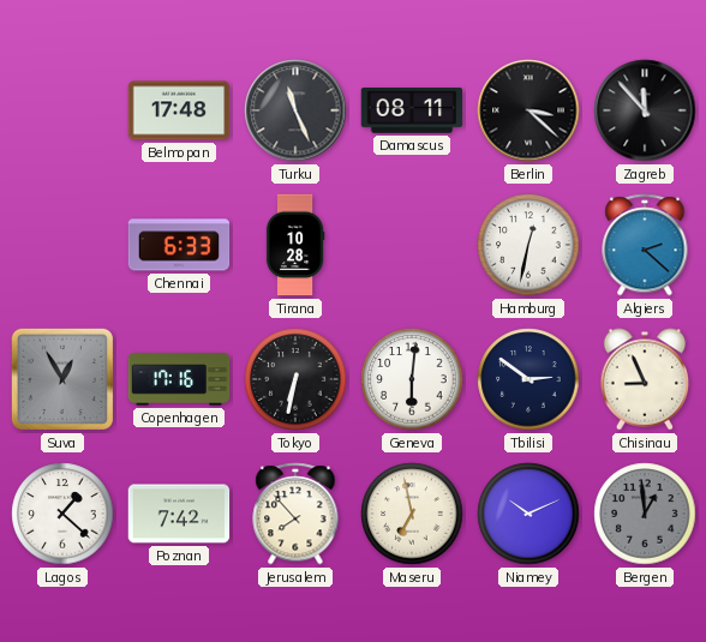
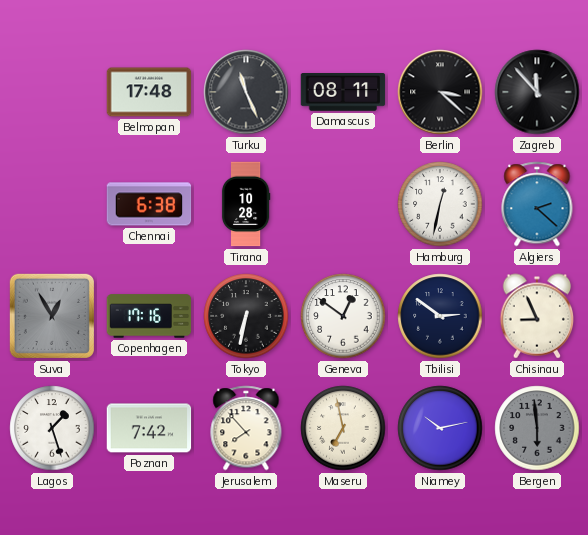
Chennai: 6:33 -> 6:38
Geneva: 6:01 -> 12:51
Lagos: 1:22 -> 1:27
Niamey: 10:11 -> 10:13
Bergen: 12:59 -> 5:59
